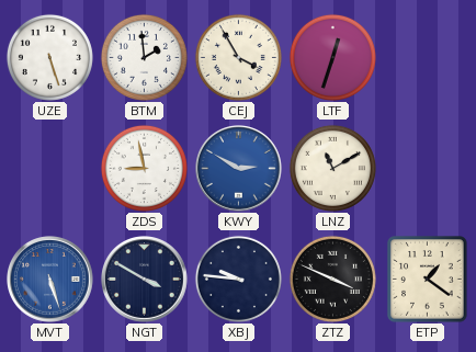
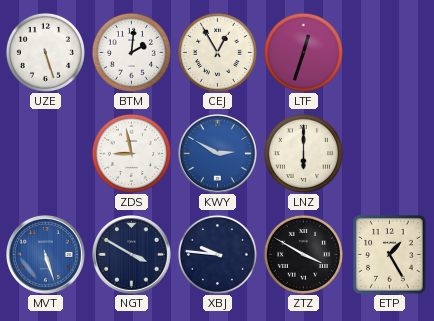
BTM: 1:59 -> 2:01
CEJ: 3:55 -> 12:55
LNZ: 11:10 -> 6:00
ZTZ: 3:49 -> 3:50
ETP: 1:21 -> 1:25
